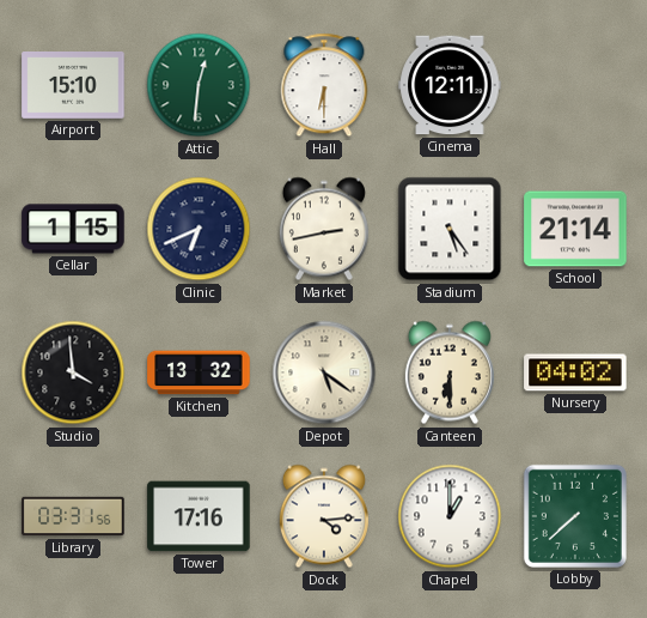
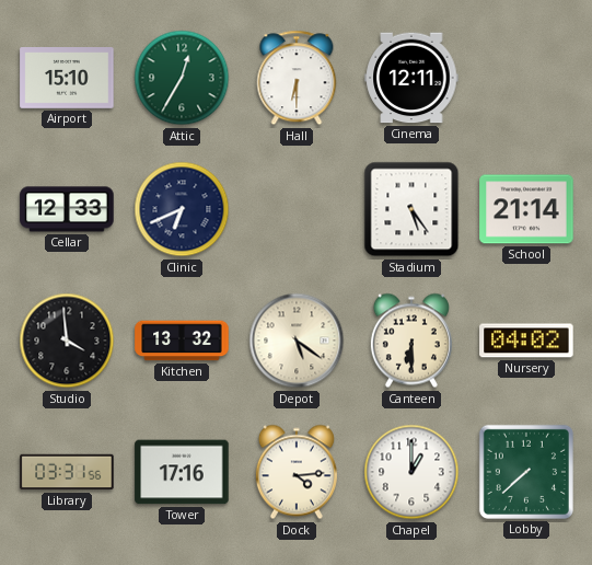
Attic: 12:31 -> 12:35
Cellar: 1:15 -> 12:33
Market: 2:43 -> none
